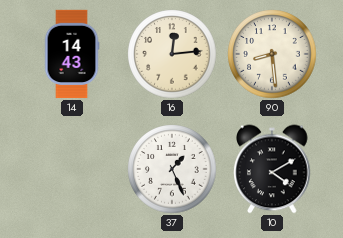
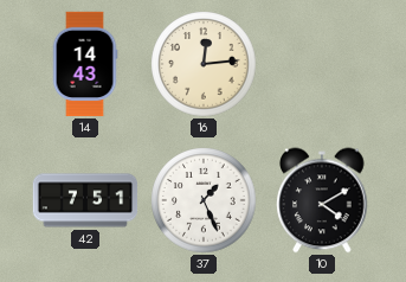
90: 8:29 -> none
42: none -> 7:51
